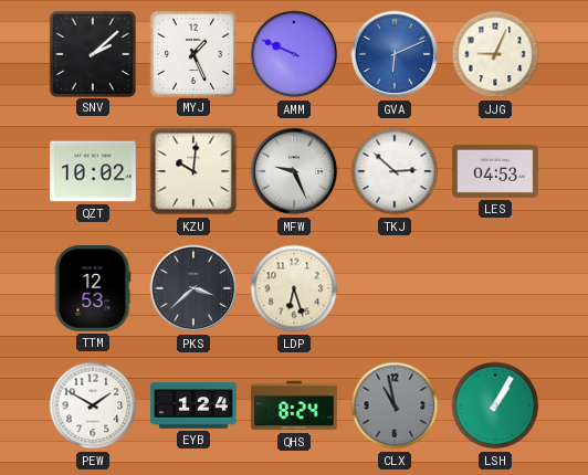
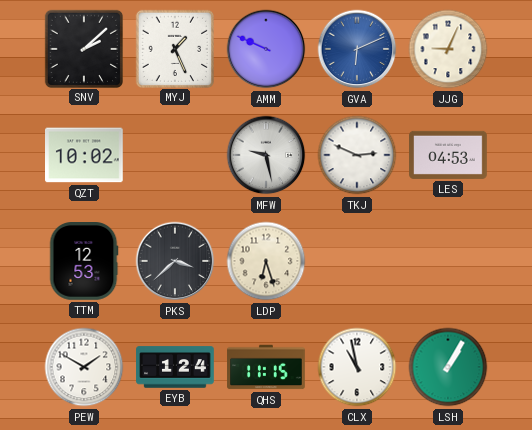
KZU: 10:01 -> none
MFW: 9:26 -> 9:28
TKJ: 2:52 -> 2:49
QHS: 8:24 -> 11:15
CLX dial: grey -> white
